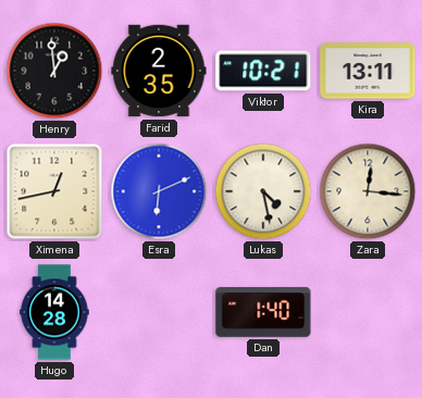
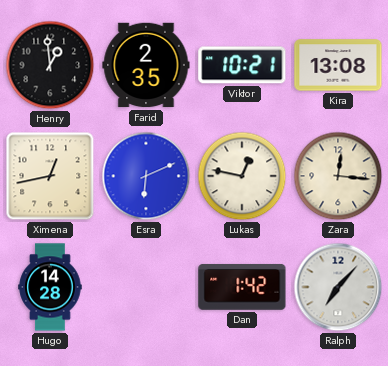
Kira: 13:11 -> 13:08
Lukas: 4:28 -> 12:47
Dan: 1:40 -> 1:42
Ralph: none -> 7:07
